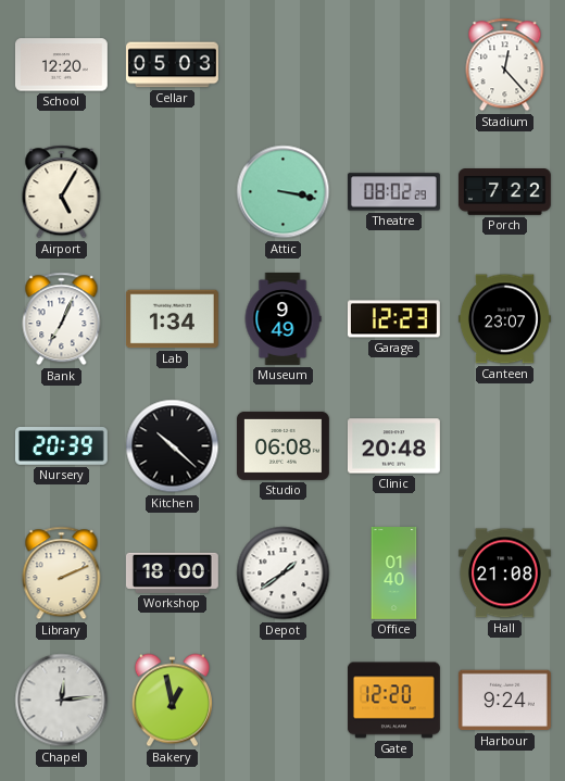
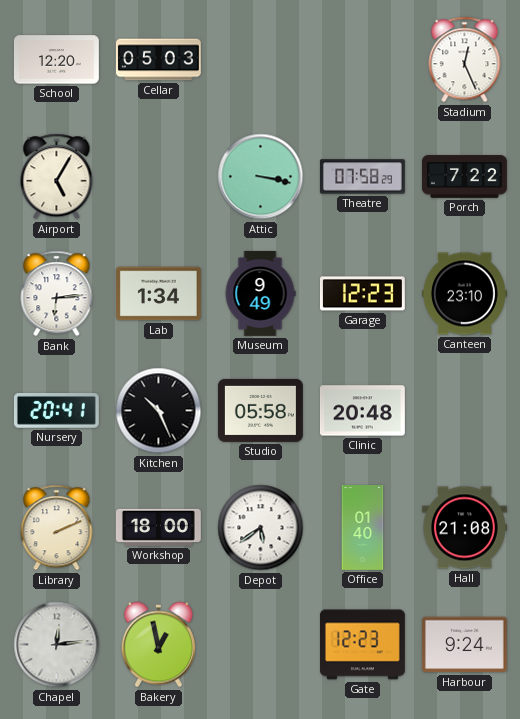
Stadium: 12:23 -> 12:26
Theatre: 08:02 -> 07:58
Bank: 7:04 -> 6:14
Canteen: 23:07 -> 23:10
Nursery: 20:39 -> 20:41
Kitchen: 10:22 -> 10:26
Studio: 06:08 -> 05:58
Depot: 1:39 -> 5:39
Gate: 12:20 -> 12:23
